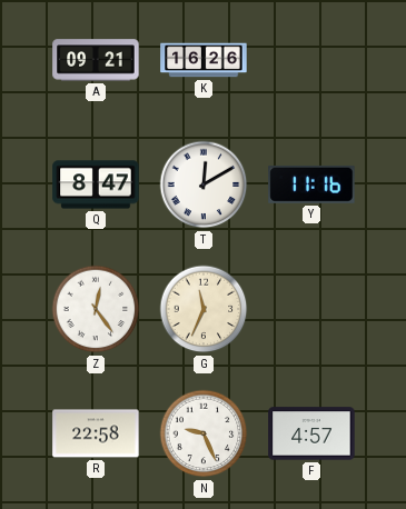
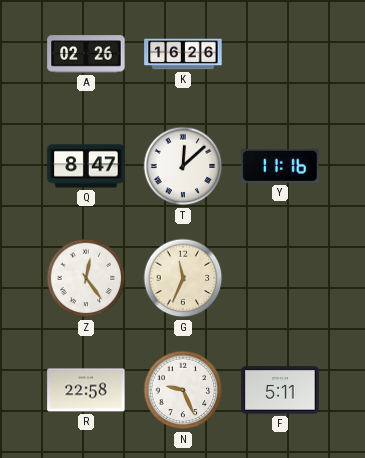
A: 09:21 -> 02:26
T: 12:10 -> 12:08
F: 4:57 -> 5:11
